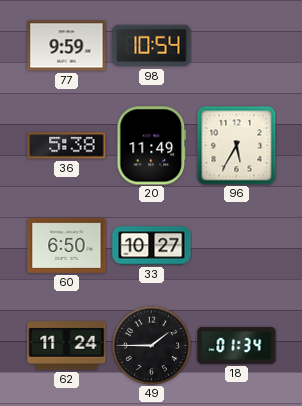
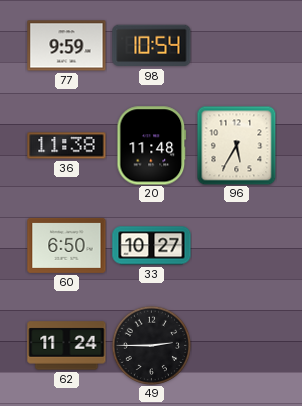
36: 5:38 -> 11:38
20: 11:49 -> 11:48
49: 1:45 -> 2:45
18: 01:34 -> none
